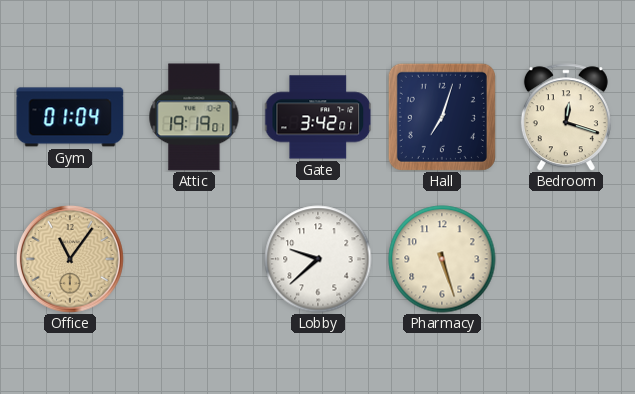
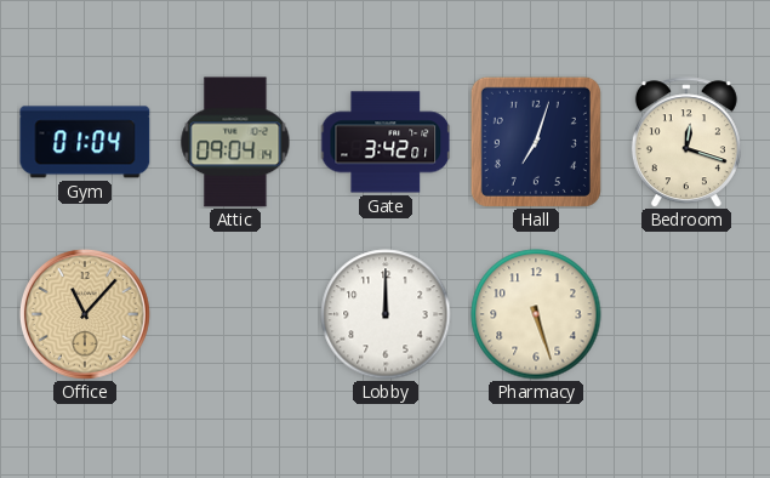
Attic: 19:19 -> 09:04
Office: 11:06 -> 11:07
Lobby: 9:38 -> 12:00
